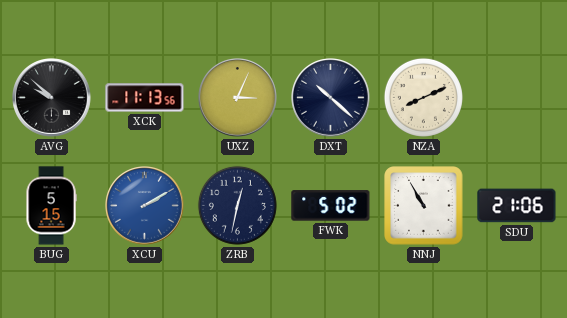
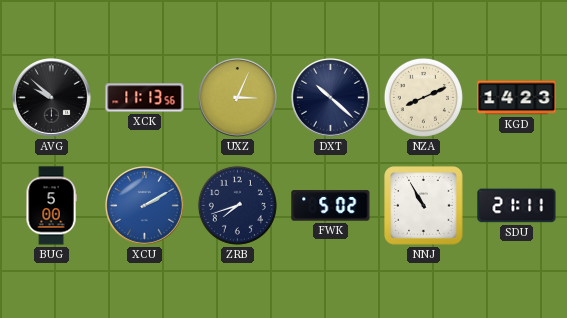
KGD: none -> 14:23
BUG: 5:15 -> 5:00
ZRB: 12:32 -> 7:42
SDU: 21:06 -> 21:11
